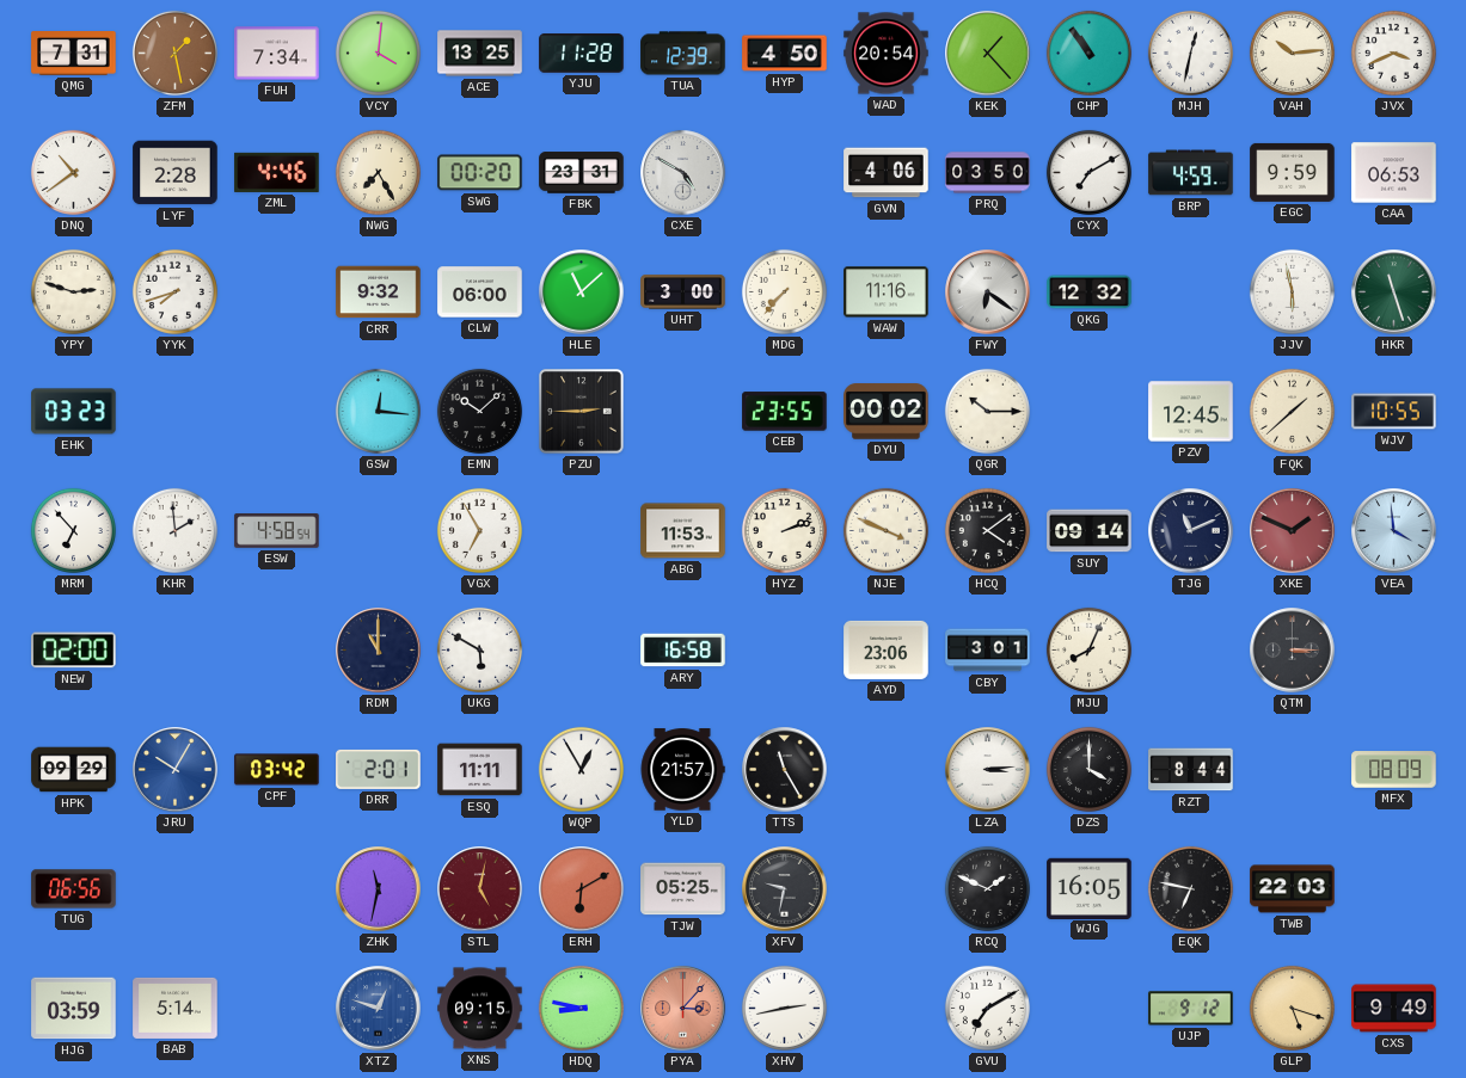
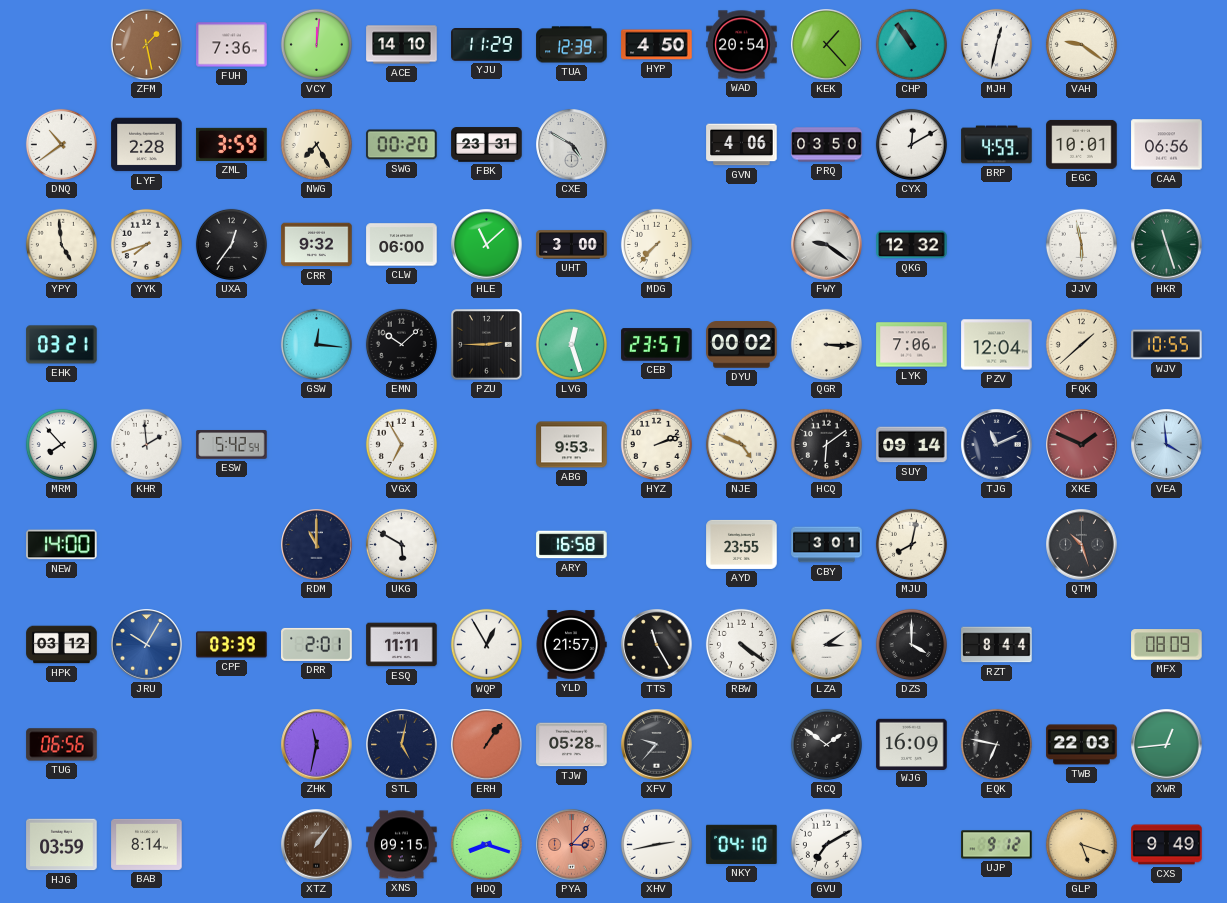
QMG: 7:31 -> none
FUH: 7:34 -> 7:36
VCY: 4:01 -> 12:01
ACE: 13:25 -> 14:10
YJU: 11:28 -> 11:29
VAH: 10:14 -> 9:21
JVX: 3:41 -> none
ZML: 4:46 -> 3:59
CYX: 7:10 -> 12:10
EGC: 9:59 -> 10:01
CAA: 06:53 -> 06:56
YPY: 2:48 -> 4:59
UXA: none -> 12:36
WAW: 11:16 -> none
FWY: 6:21 -> 9:21
EHK: 03:23 -> 03:21
LVG: none -> 12:27
CEB: 23:55 -> 23:57
QGR: 10:15 -> 3:15
LYK: none -> 7:06
PZV: 12:45 -> 12:04
MRM: 6:53 -> 7:53
ESW: 4:58 -> 5:42
ABG: 11:53 -> 9:53
NJE: 3:49 -> 4:49
HCQ: 4:09 -> 6:09
NEW: 02:00 -> 14:00
AYD: 23:06 -> 23:55
MJU: 8:04 -> 8:02
QTM: 3:15 -> 10:27
HPK: 09:29 -> 03:12
CPF: 03:42 -> 03:39
RBW: none -> 4:21
LZA: 3:14 -> 3:09
STL dial: burgundy -> navy
ERH: 6:10 -> 1:06
TJW: 05:25 -> 05:28
XFV: 9:32 -> 9:37
RCQ: 1:49 -> 1:51
WJG: 16:05 -> 16:09
XWR: none -> 12:44
BAB: 5:14 -> 8:14
XTZ: 12:48 -> 1:06
XTZ dial: blue -> brown
HDQ: 8:47 -> 8:18
NKY: none -> 04:10
